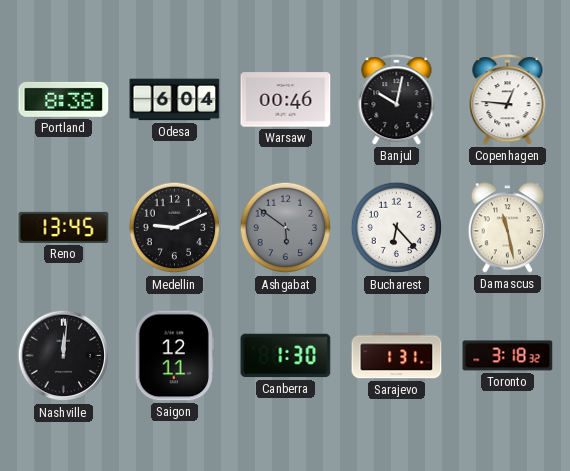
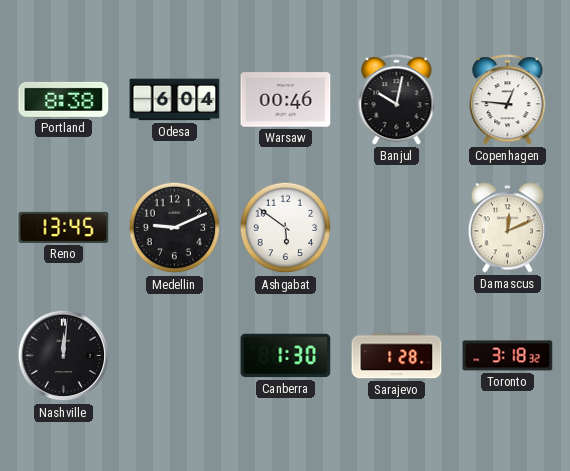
Ashgabat dial: grey -> white
Bucharest: 6:23 -> none
Damascus: 11:28 -> 12:11
Saigon: 12:11 -> none
Sarajevo: 1:31 -> 1:28
